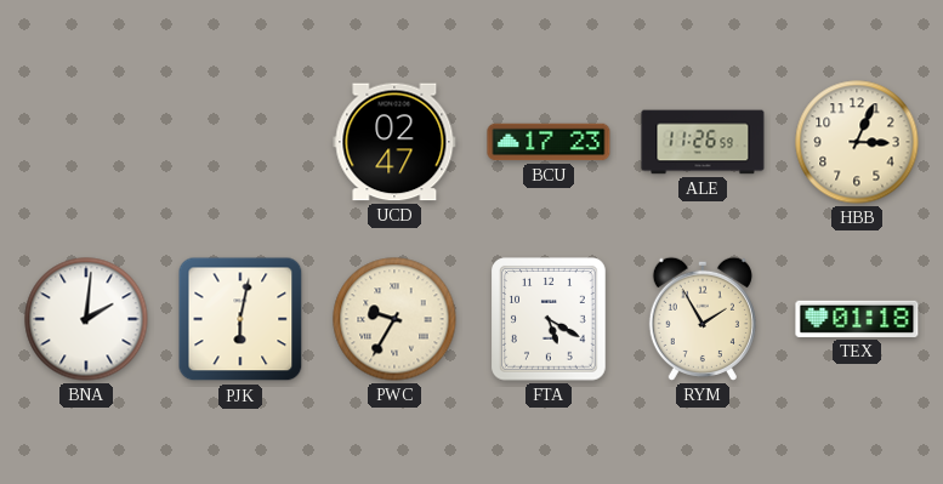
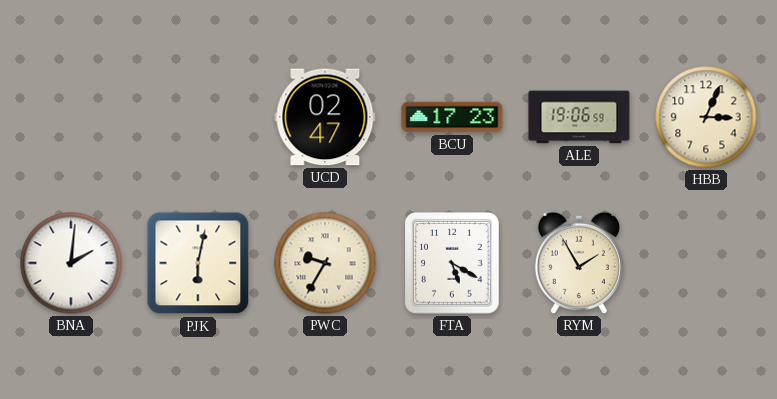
ALE: 11:26 -> 19:06
TEX: 01:18 -> none
